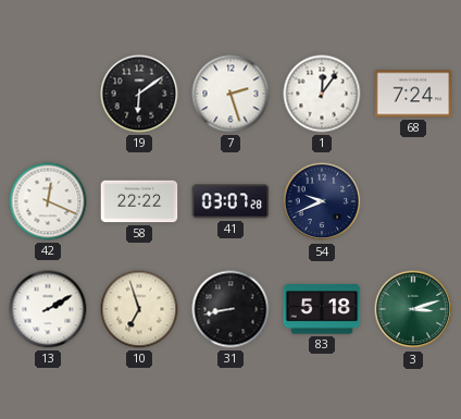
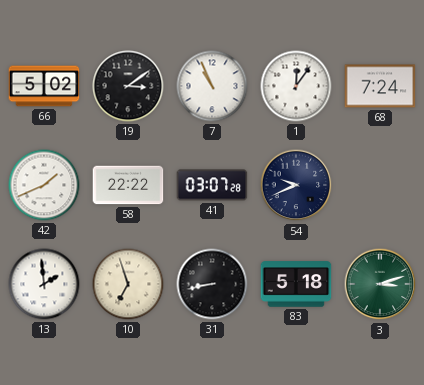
66: none -> 5:02
19: 6:09 -> 3:09
7: 2:27 -> 10:56
42: 12:19 -> 1:41
13: 2:10 -> 1:59
